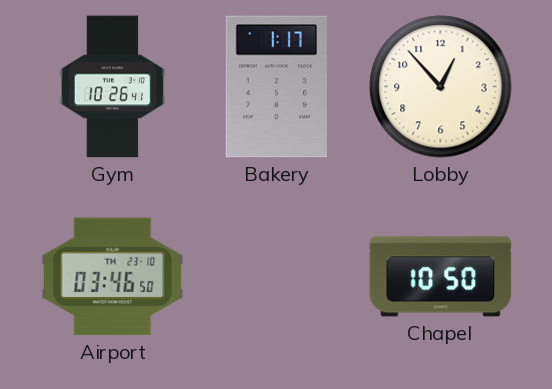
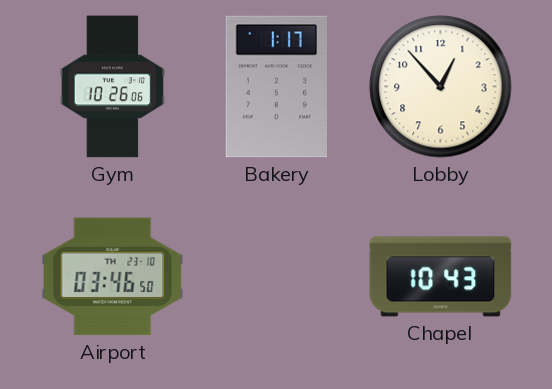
Gym: 10:26:41 -> 10:26:06
Chapel: 10:50 -> 10:43
